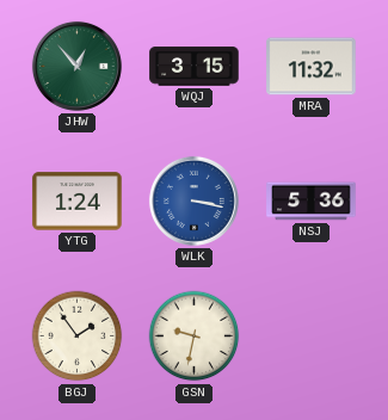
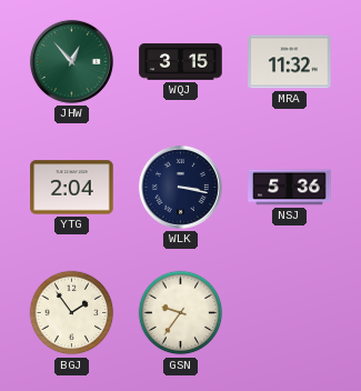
YTG: 1:24 -> 2:04
WLK dial: blue -> navy
GSN: 9:32 -> 9:36
